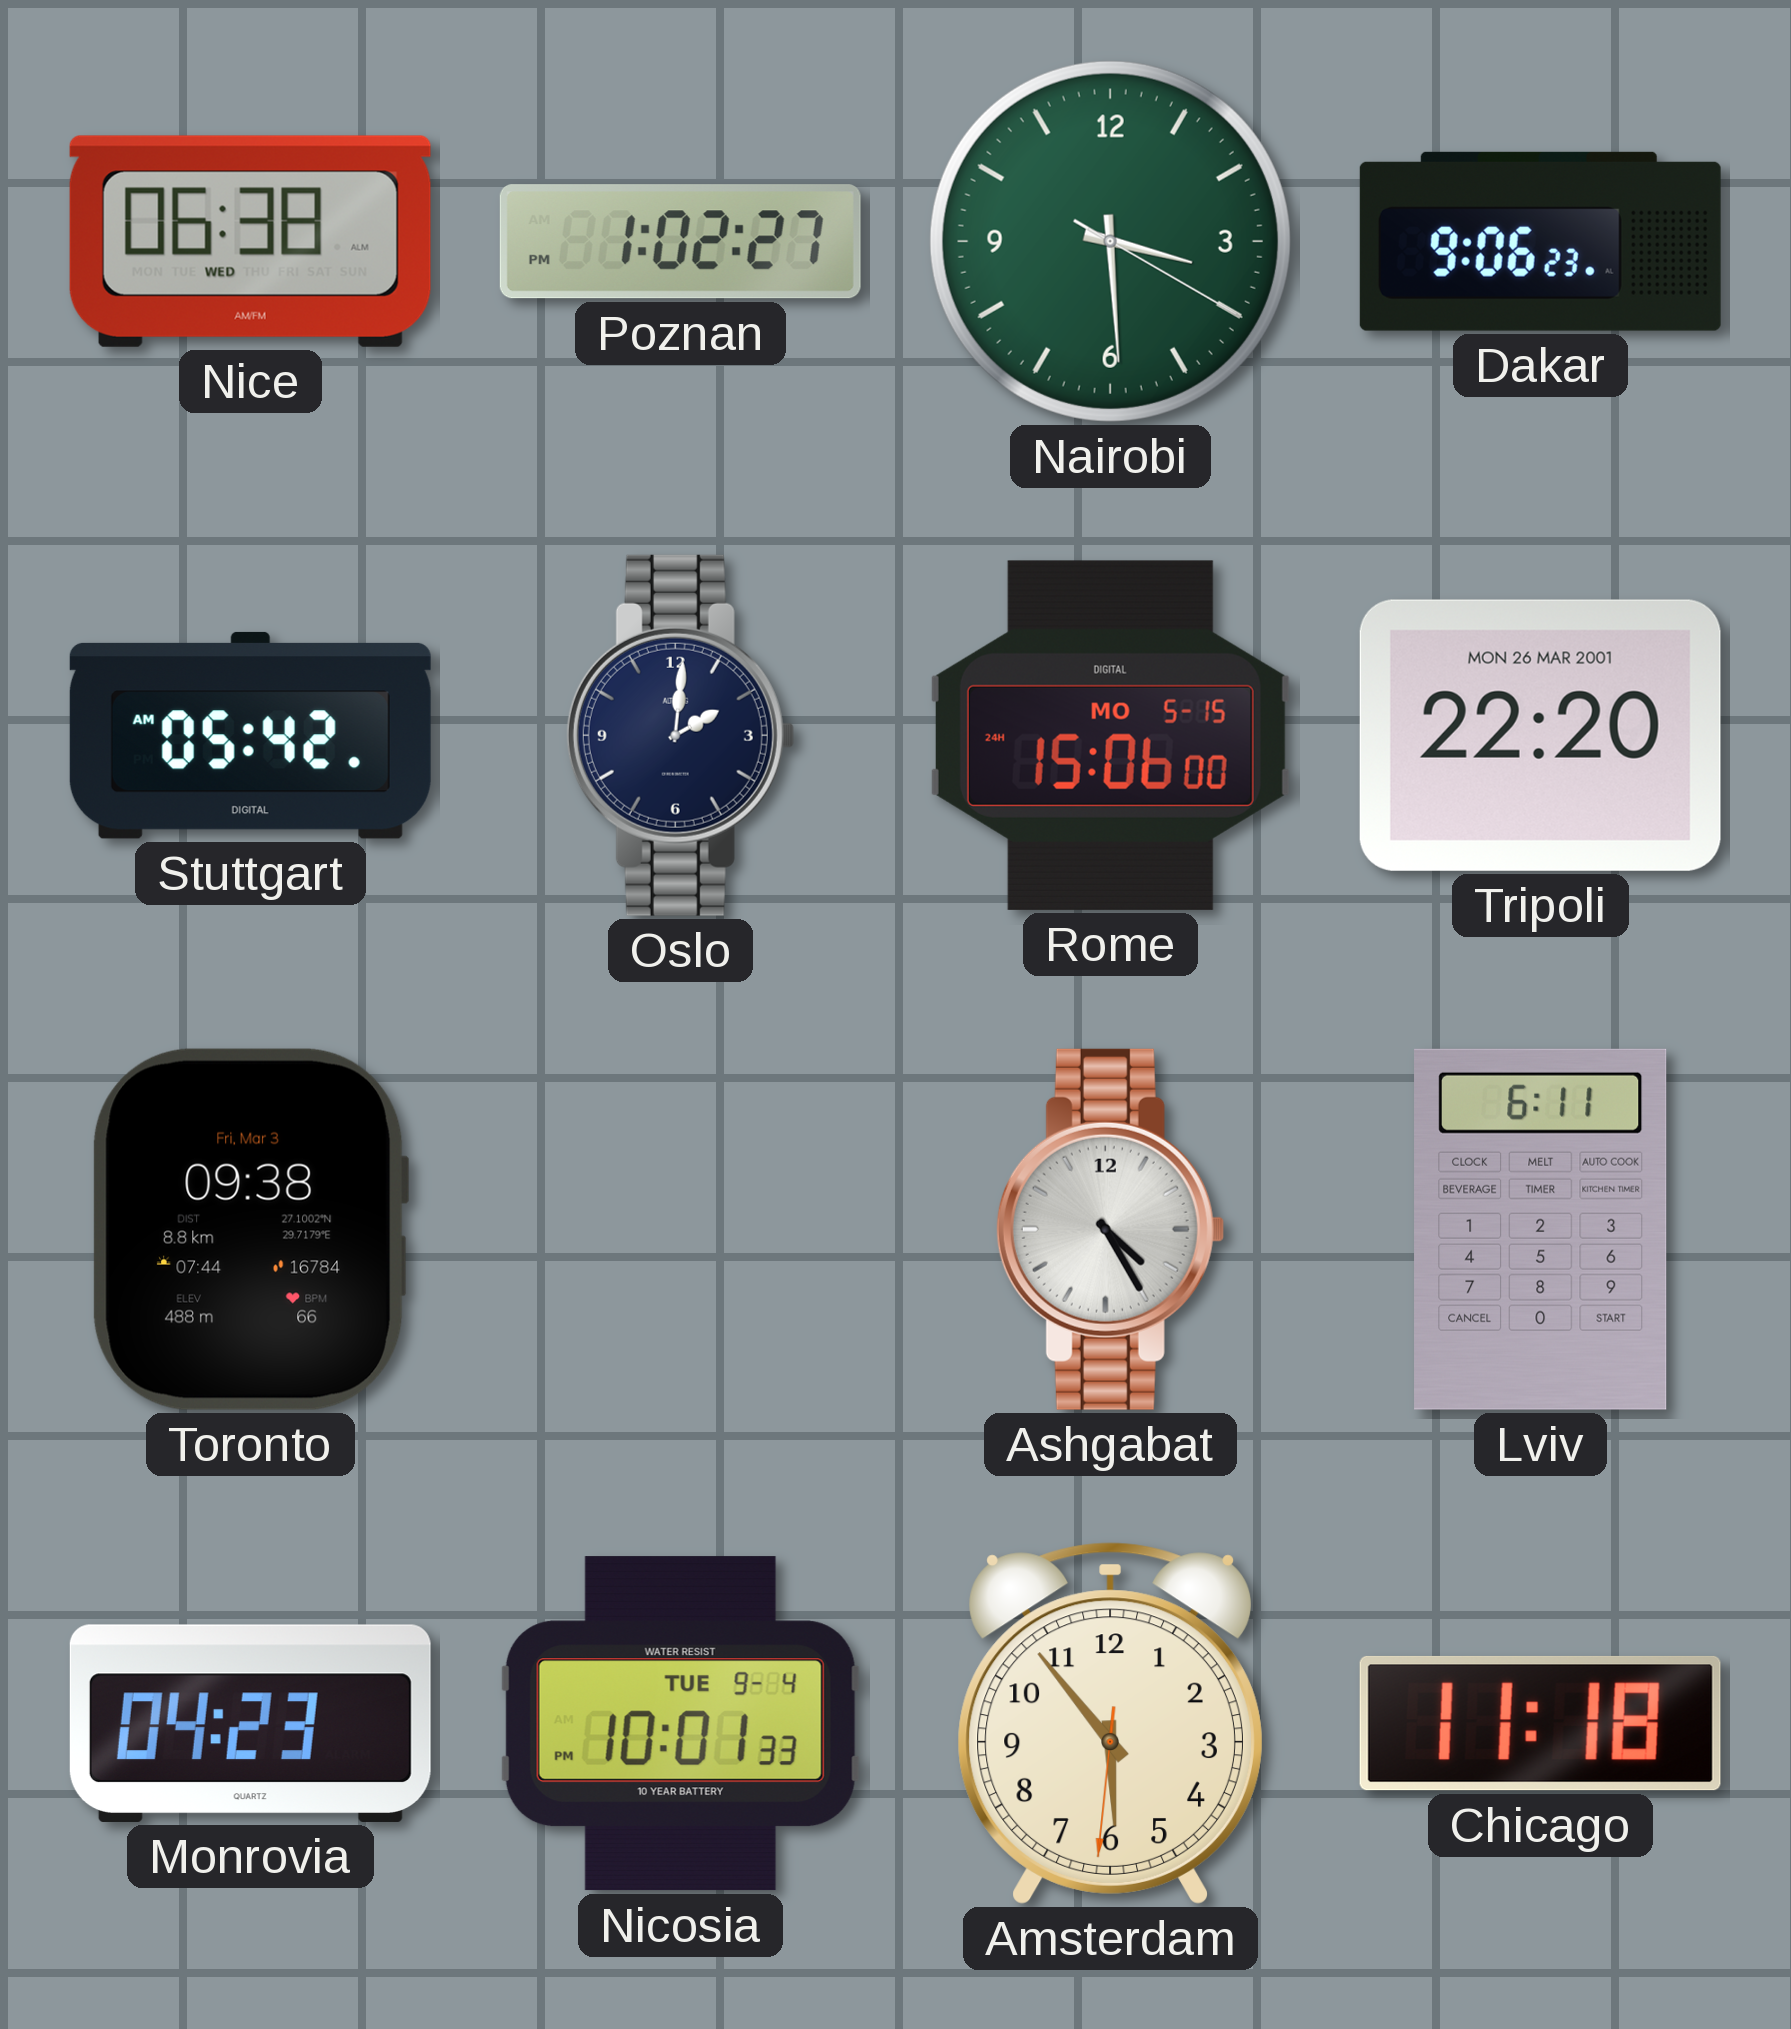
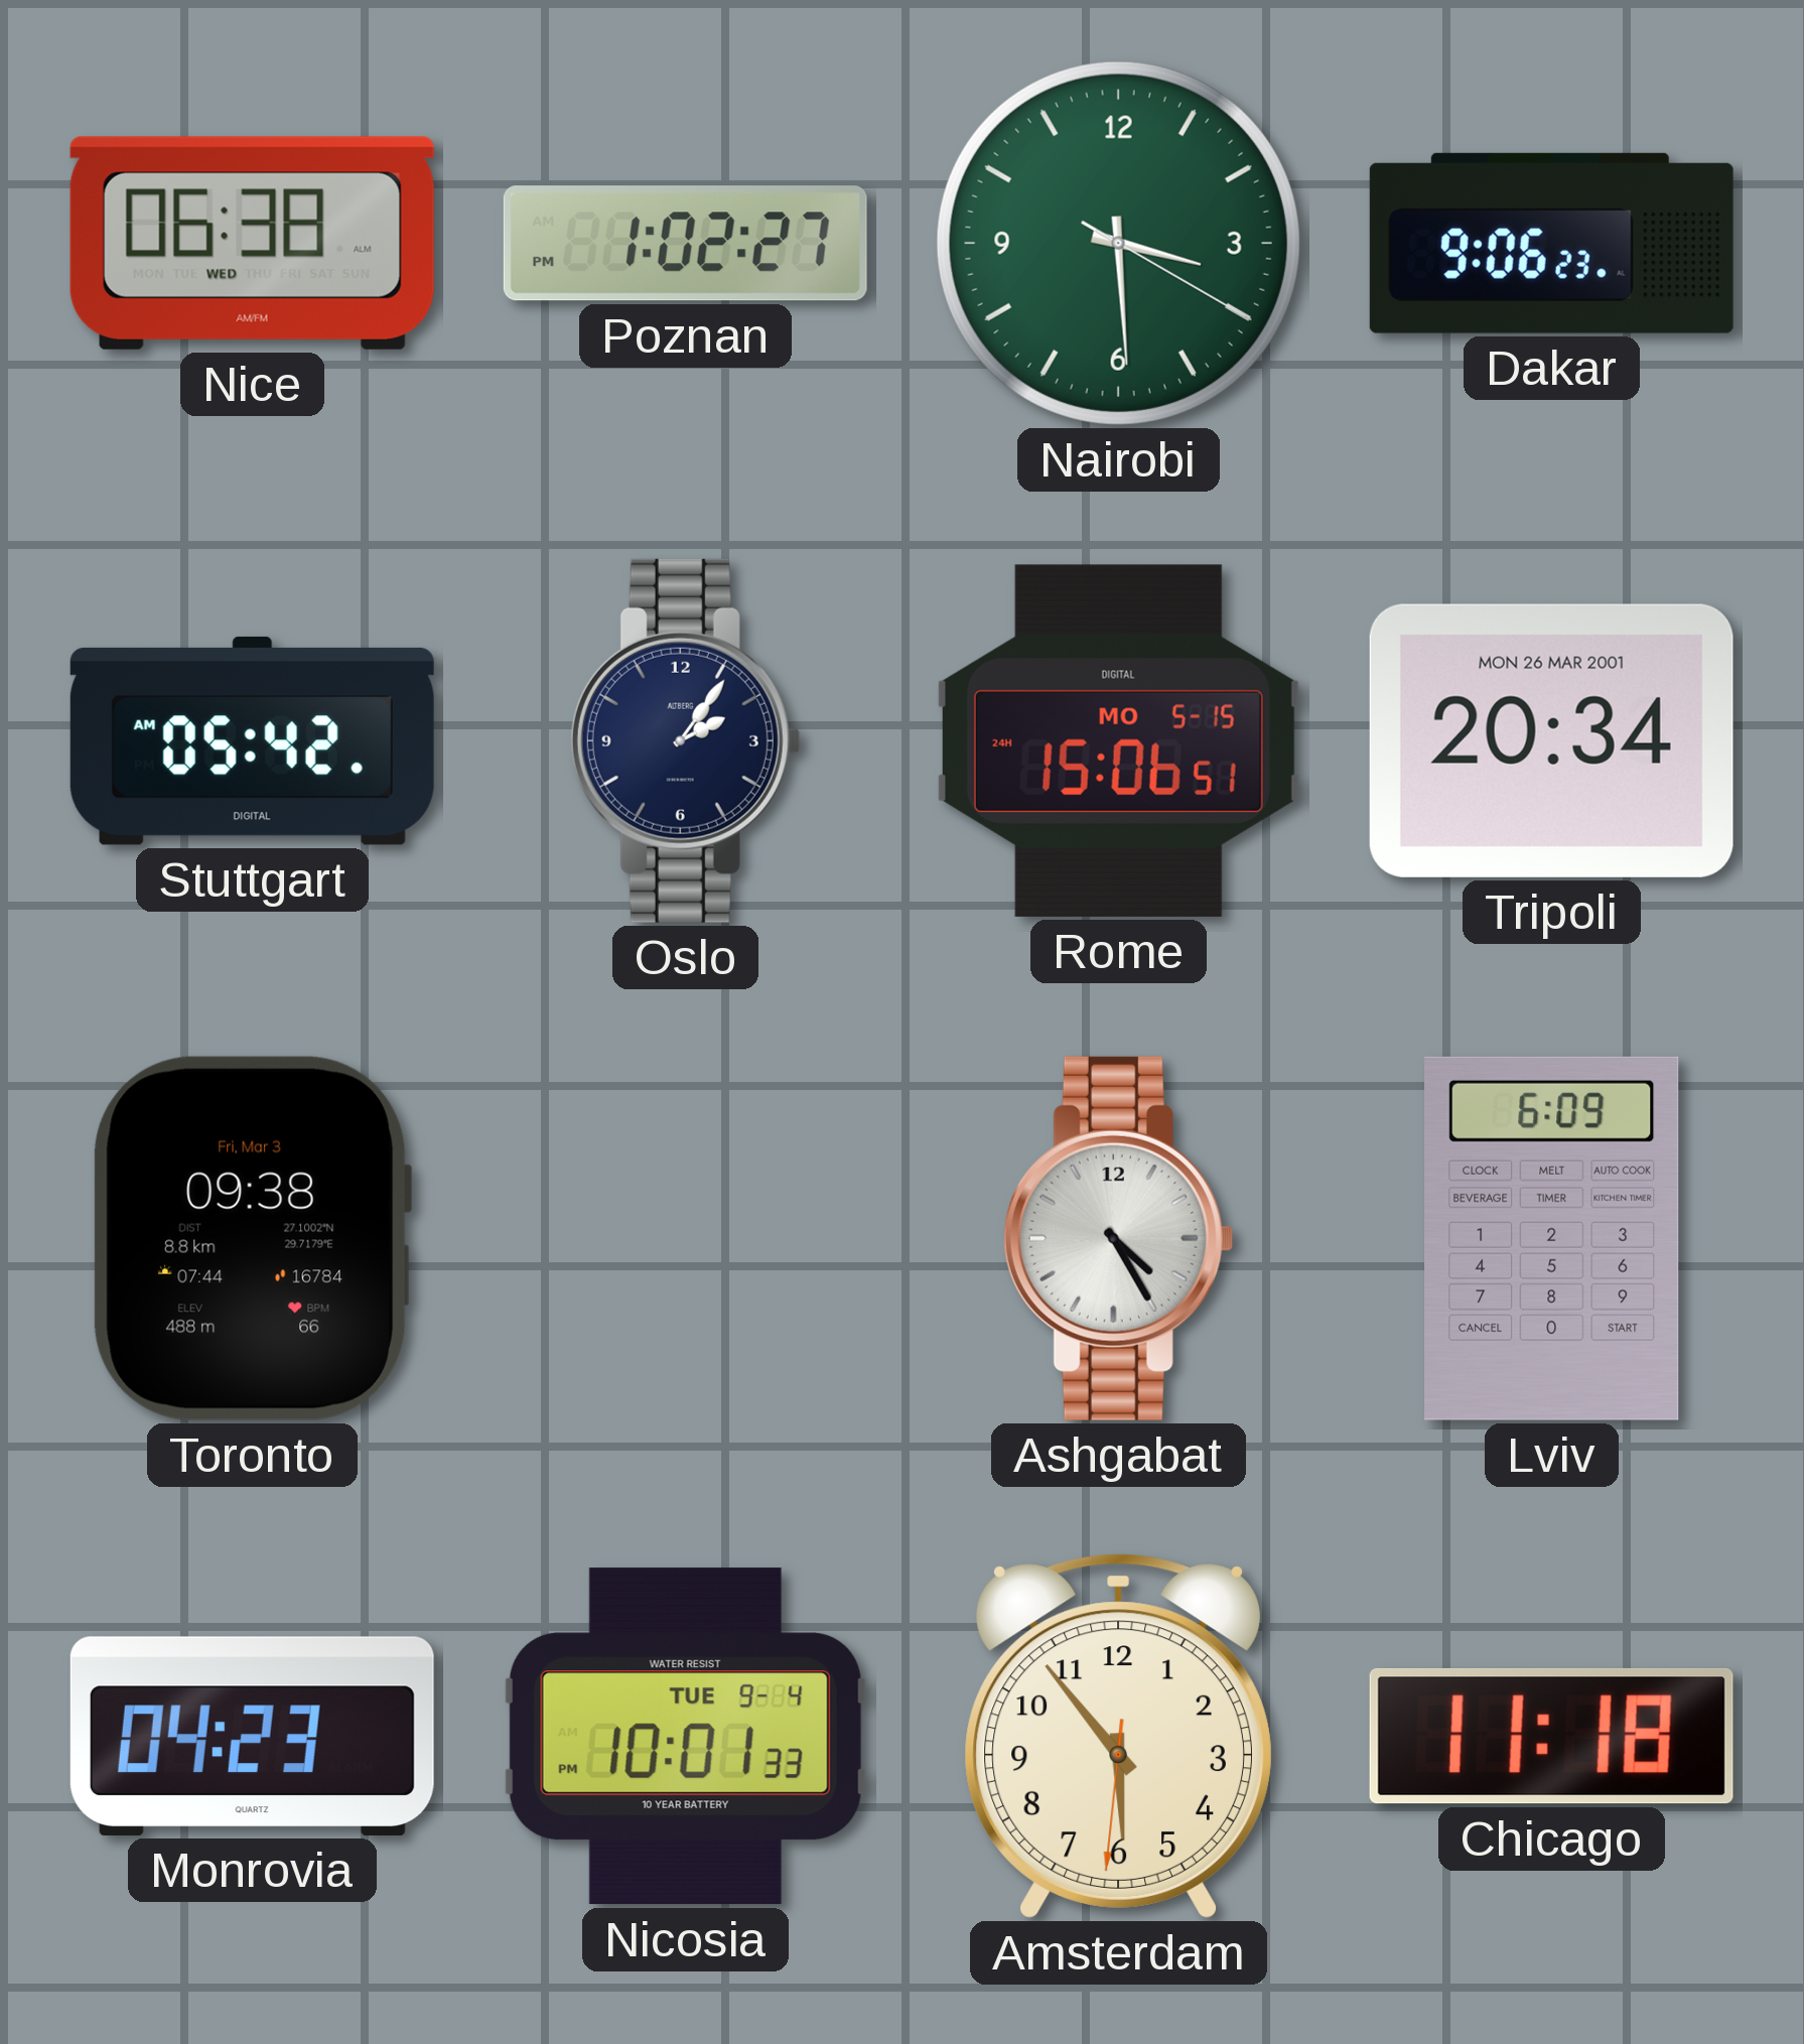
Oslo: 2:01 -> 2:06
Rome: 15:06:00 -> 15:06:51
Tripoli: 22:20 -> 20:34
Lviv: 6:11 -> 6:09
